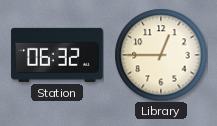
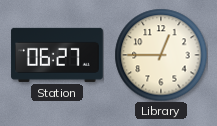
Station: 06:32 -> 06:27
